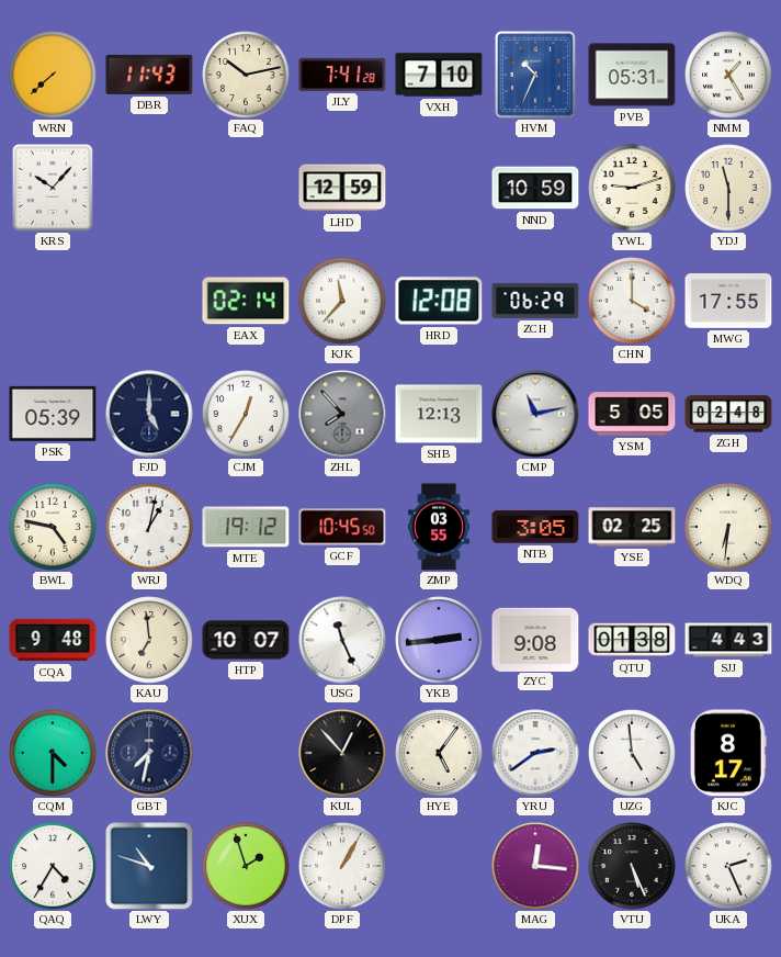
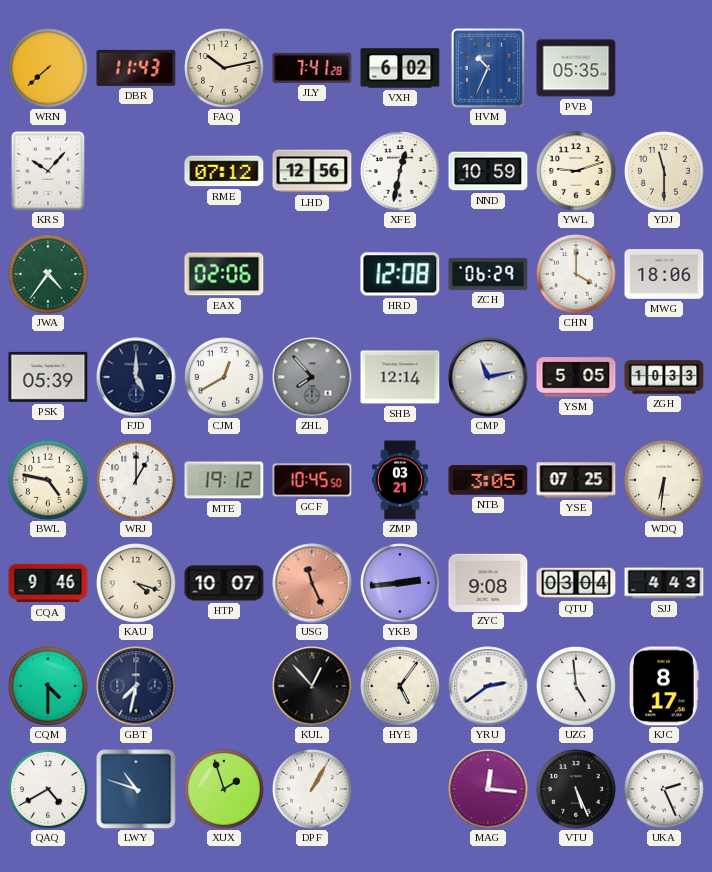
VXH: 7:10 -> 6:02
PVB: 05:31 -> 05:35
NMM: 1:25 -> none
RME: none -> 07:12
LHD: 12:59 -> 12:56
XFE: none -> 12:32
JWA: none -> 4:36
EAX: 02:14 -> 02:06
KJK: 11:37 -> none
MWG: 17:55 -> 18:06
CJM: 12:35 -> 12:40
SHB: 12:13 -> 12:14
ZGH: 02:48 -> 10:33
WRJ: 1:02 -> 1:00
ZMP: 03:55 -> 03:21
YSE: 02:25 -> 07:25
CQA: 9:48 -> 9:46
KAU: 6:59 -> 4:18
USG dial: white -> salmon
QTU: 01:38 -> 03:04
QAQ: 4:35 -> 4:40
